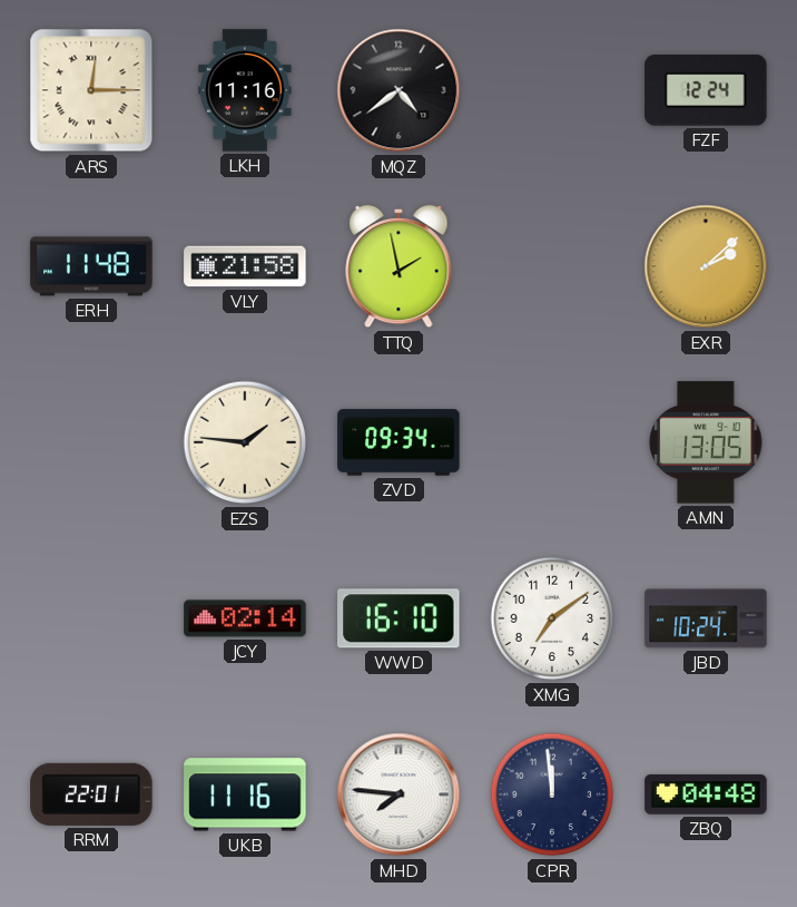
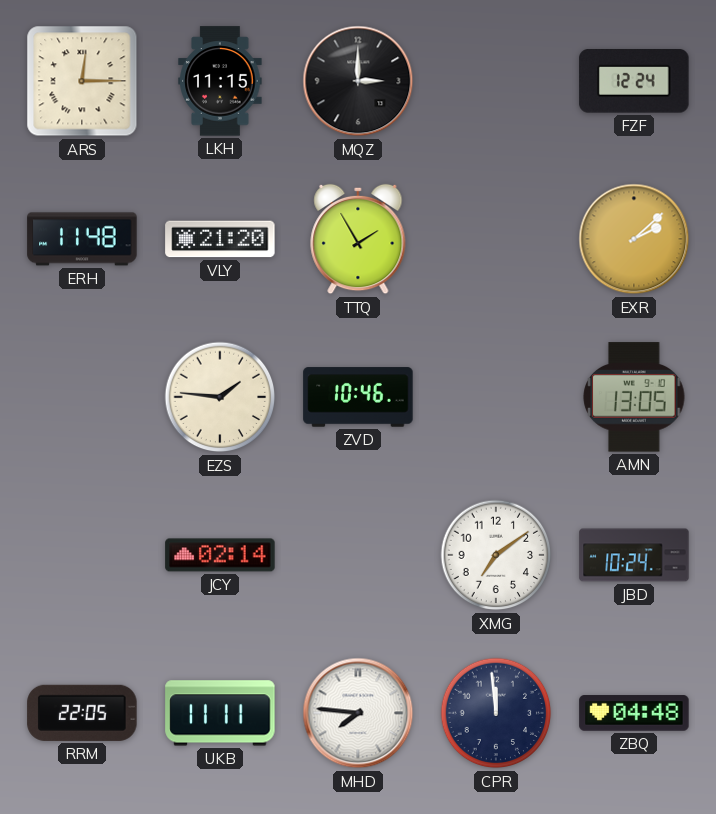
LKH: 11:16 -> 11:15
MQZ: 4:39 -> 3:00
VLY: 21:58 -> 21:20
TTQ: 1:58 -> 1:55
ZVD: 09:34 -> 10:46
WWD: 16:10 -> none
RRM: 22:01 -> 22:05
UKB: 11:16 -> 11:11
